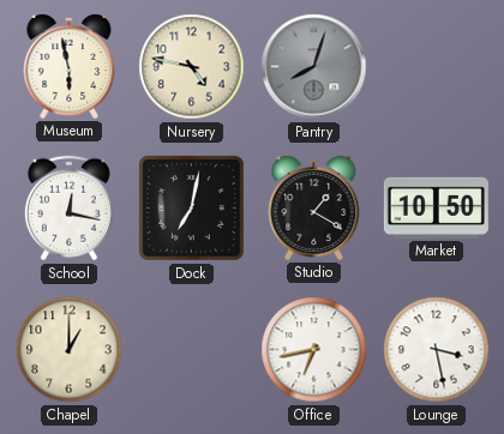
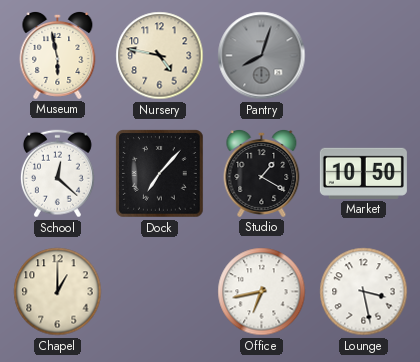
School: 12:17 -> 12:22
Dock: 7:02 -> 7:07
